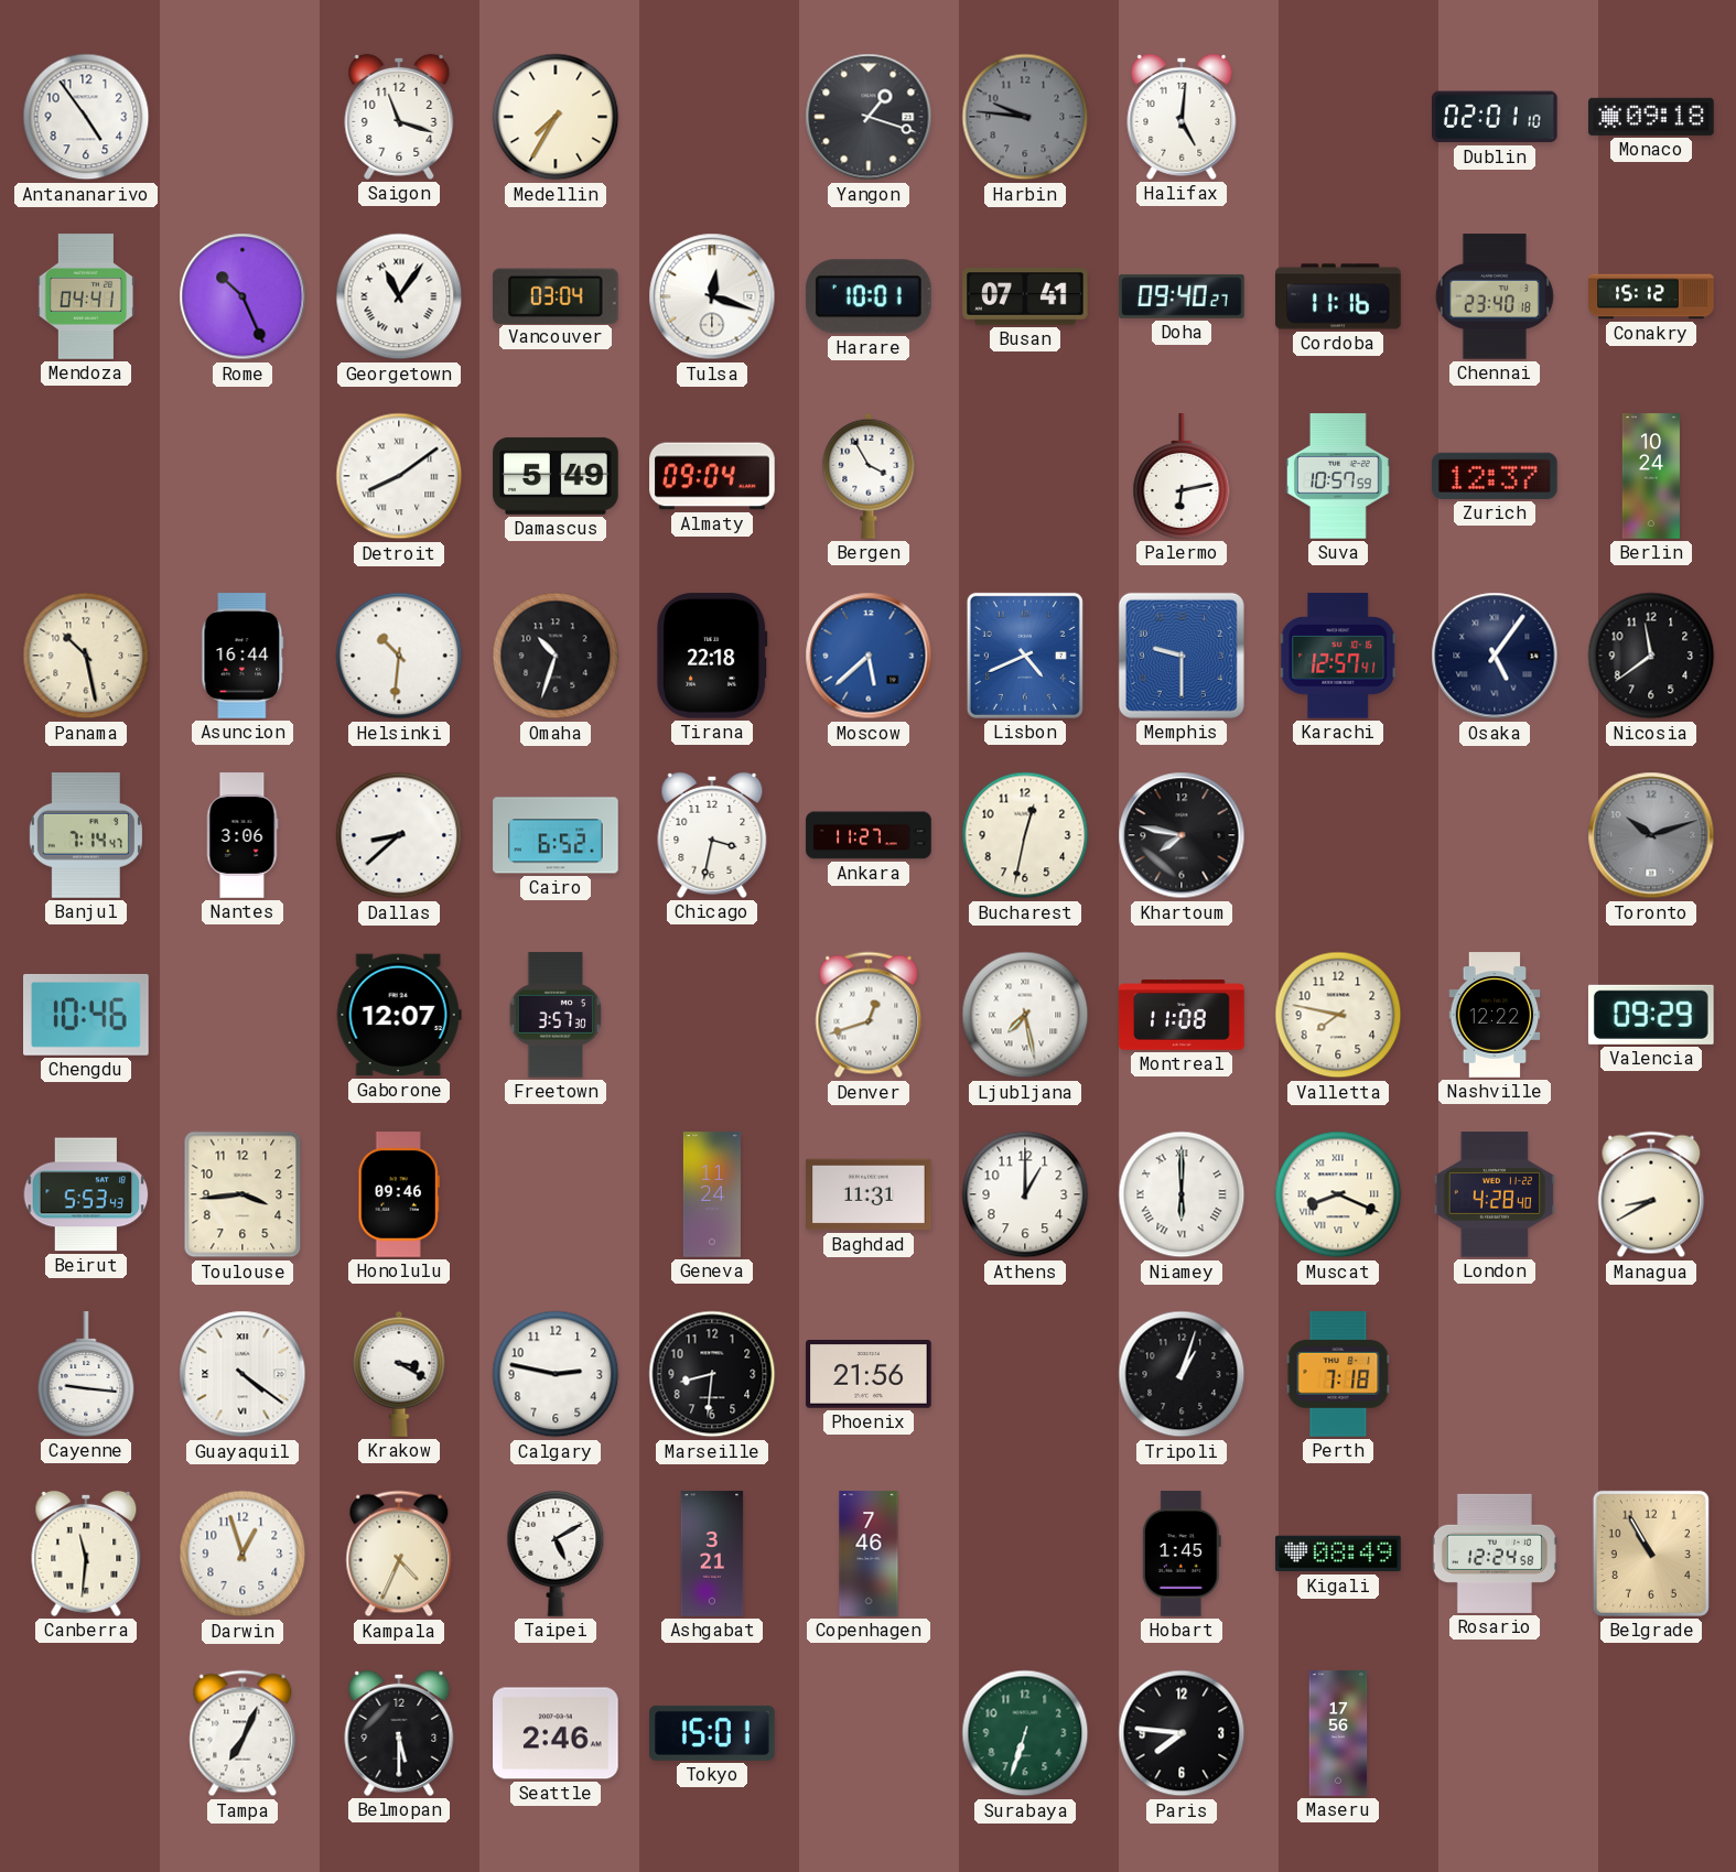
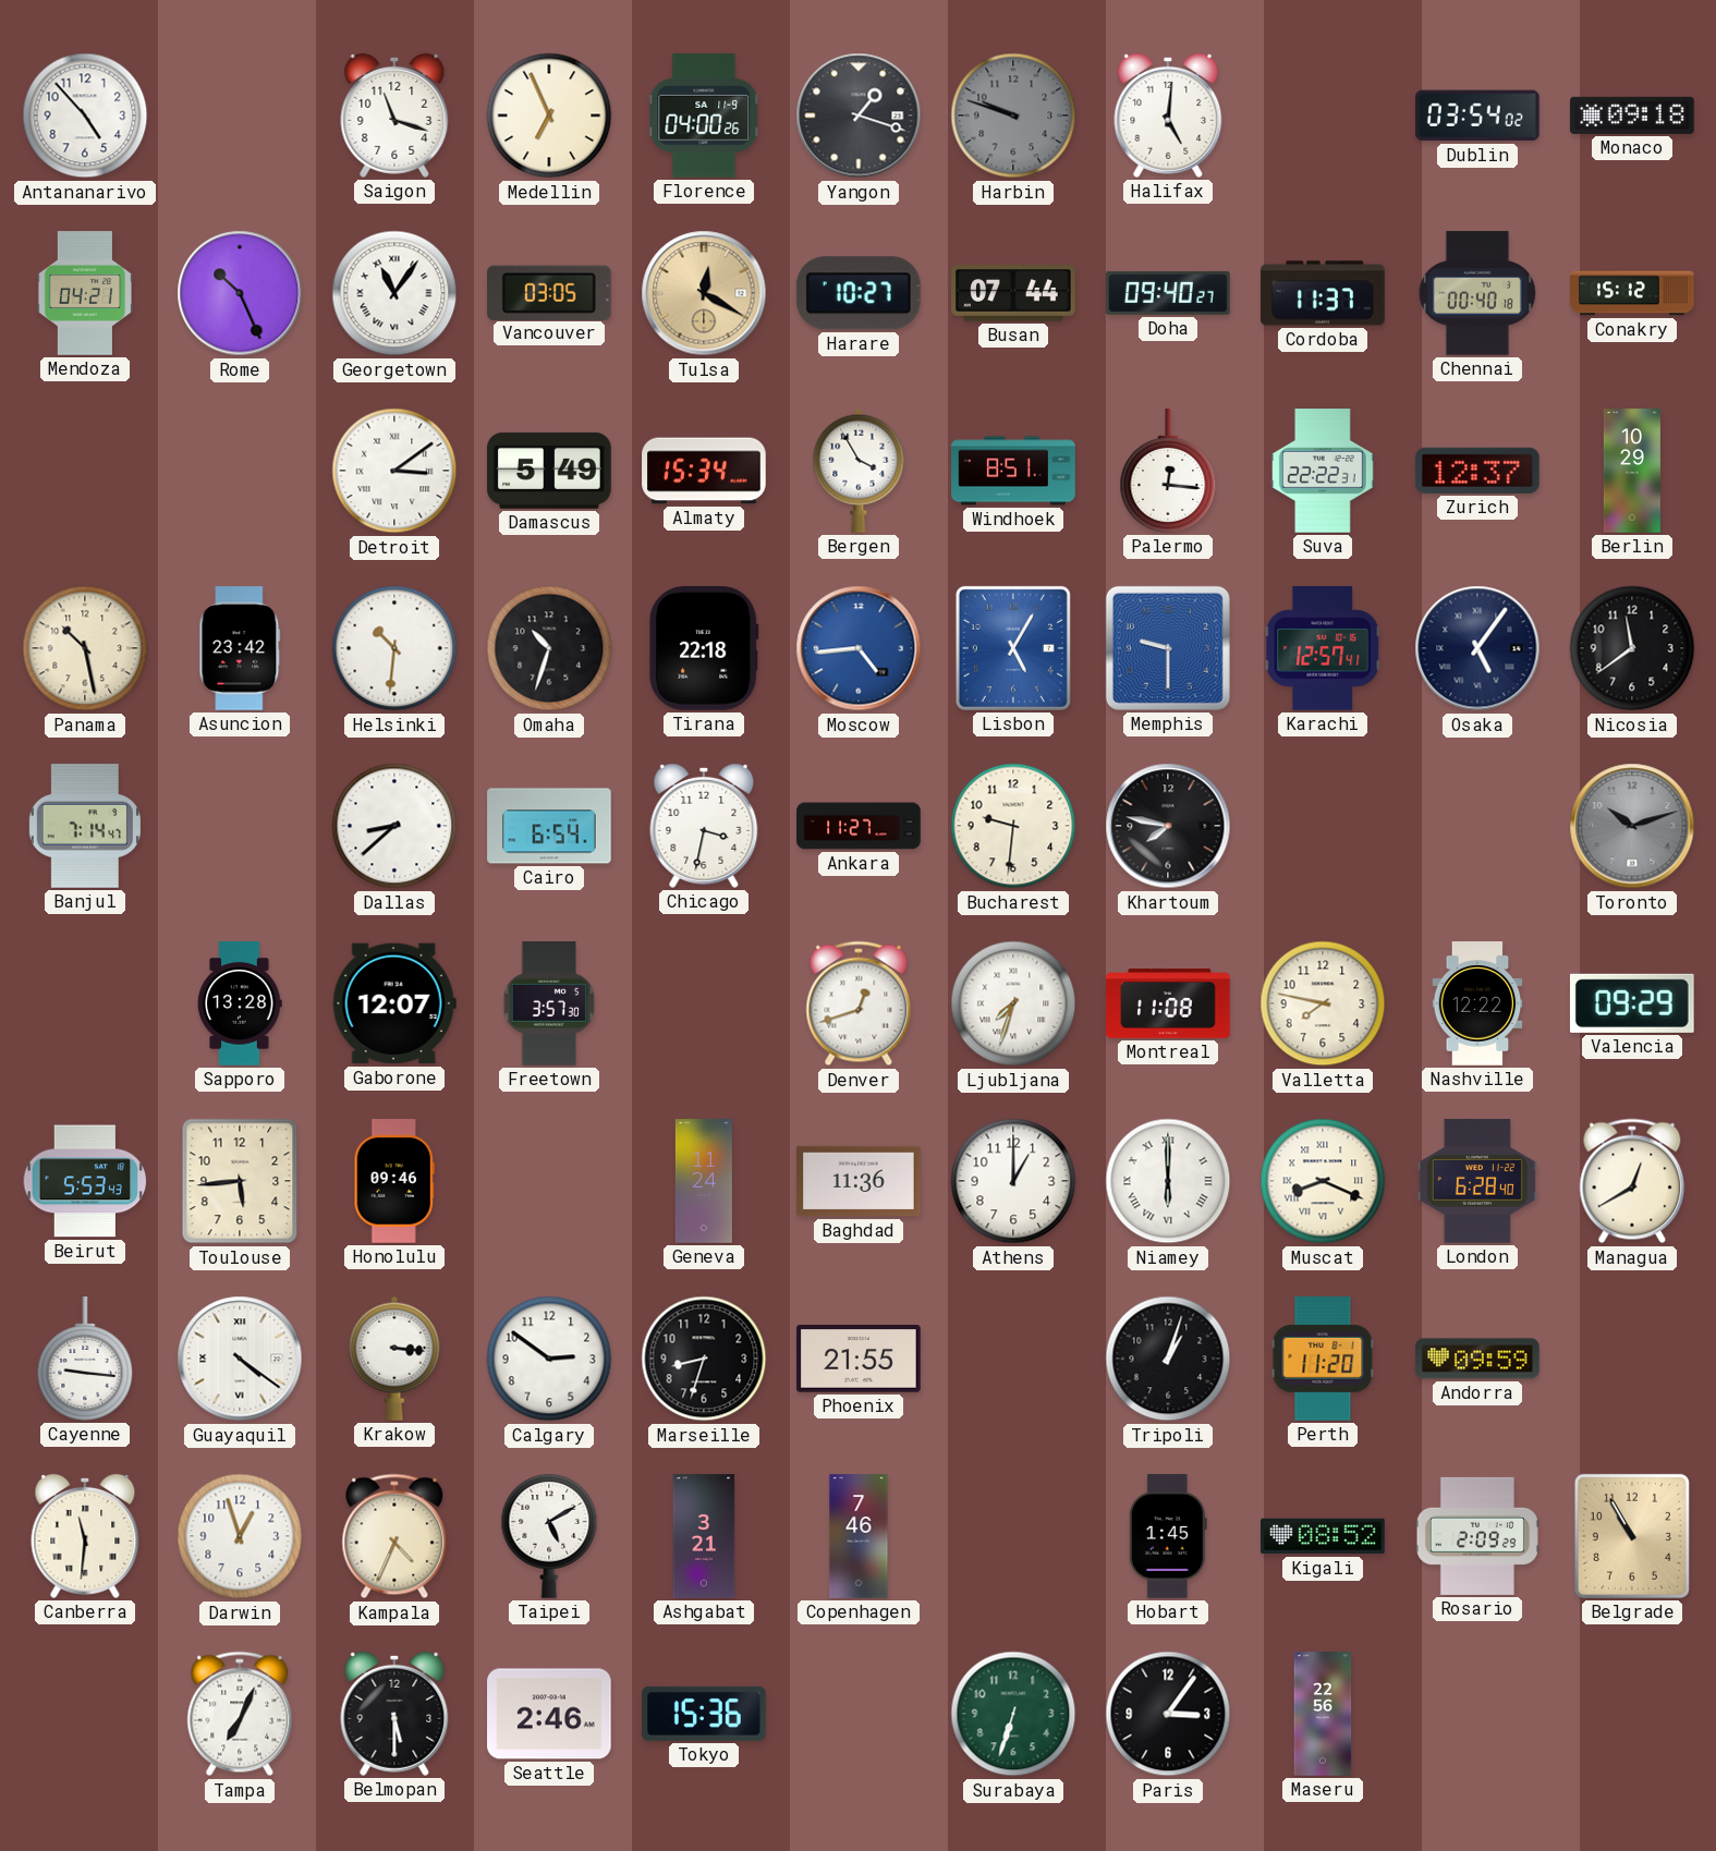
Antananarivo: 4:54 -> 4:53
Medellin: 7:35 -> 6:56
Florence: none -> 04:00
Harbin: 9:46 -> 9:48
Dublin: 02:01 -> 03:54
Mendoza: 04:41 -> 04:21
Vancouver: 03:04 -> 03:05
Tulsa: 12:18 -> 12:20
Tulsa dial: white -> champagne
Harare: 10:01 -> 10:27
Busan: 07:41 -> 07:44
Cordoba: 11:16 -> 11:37
Chennai: 23:40 -> 00:40
Detroit: 8:09 -> 3:09
Almaty: 09:04 -> 15:34
Windhoek: none -> 8:51
Palermo: 6:13 -> 12:16
Suva: 10:57 -> 22:22
Berlin: 10:24 -> 10:29
Asuncion: 16:44 -> 23:42
Moscow: 5:38 -> 4:44
Lisbon: 4:41 -> 5:05
Nantes: 3:06 -> none
Cairo: 6:52 -> 6:54
Bucharest: 12:32 -> 9:31
Chengdu: 10:46 -> none
Sapporo: none -> 13:28
Ljubljana: 7:28 -> 7:33
Toulouse: 3:44 -> 5:44
Baghdad: 11:31 -> 11:36
London: 4:28 -> 6:28
Managua: 8:40 -> 12:40
Krakow: 3:20 -> 3:16
Calgary: 2:47 -> 2:51
Marseille: 8:31 -> 8:33
Phoenix: 21:56 -> 21:55
Perth: 7:18 -> 11:20
Andorra: none -> 09:59
Kigali: 08:49 -> 08:52
Rosario: 12:24 -> 2:09
Tokyo: 15:01 -> 15:36
Paris: 7:46 -> 3:06
Maseru: 17:56 -> 22:56
